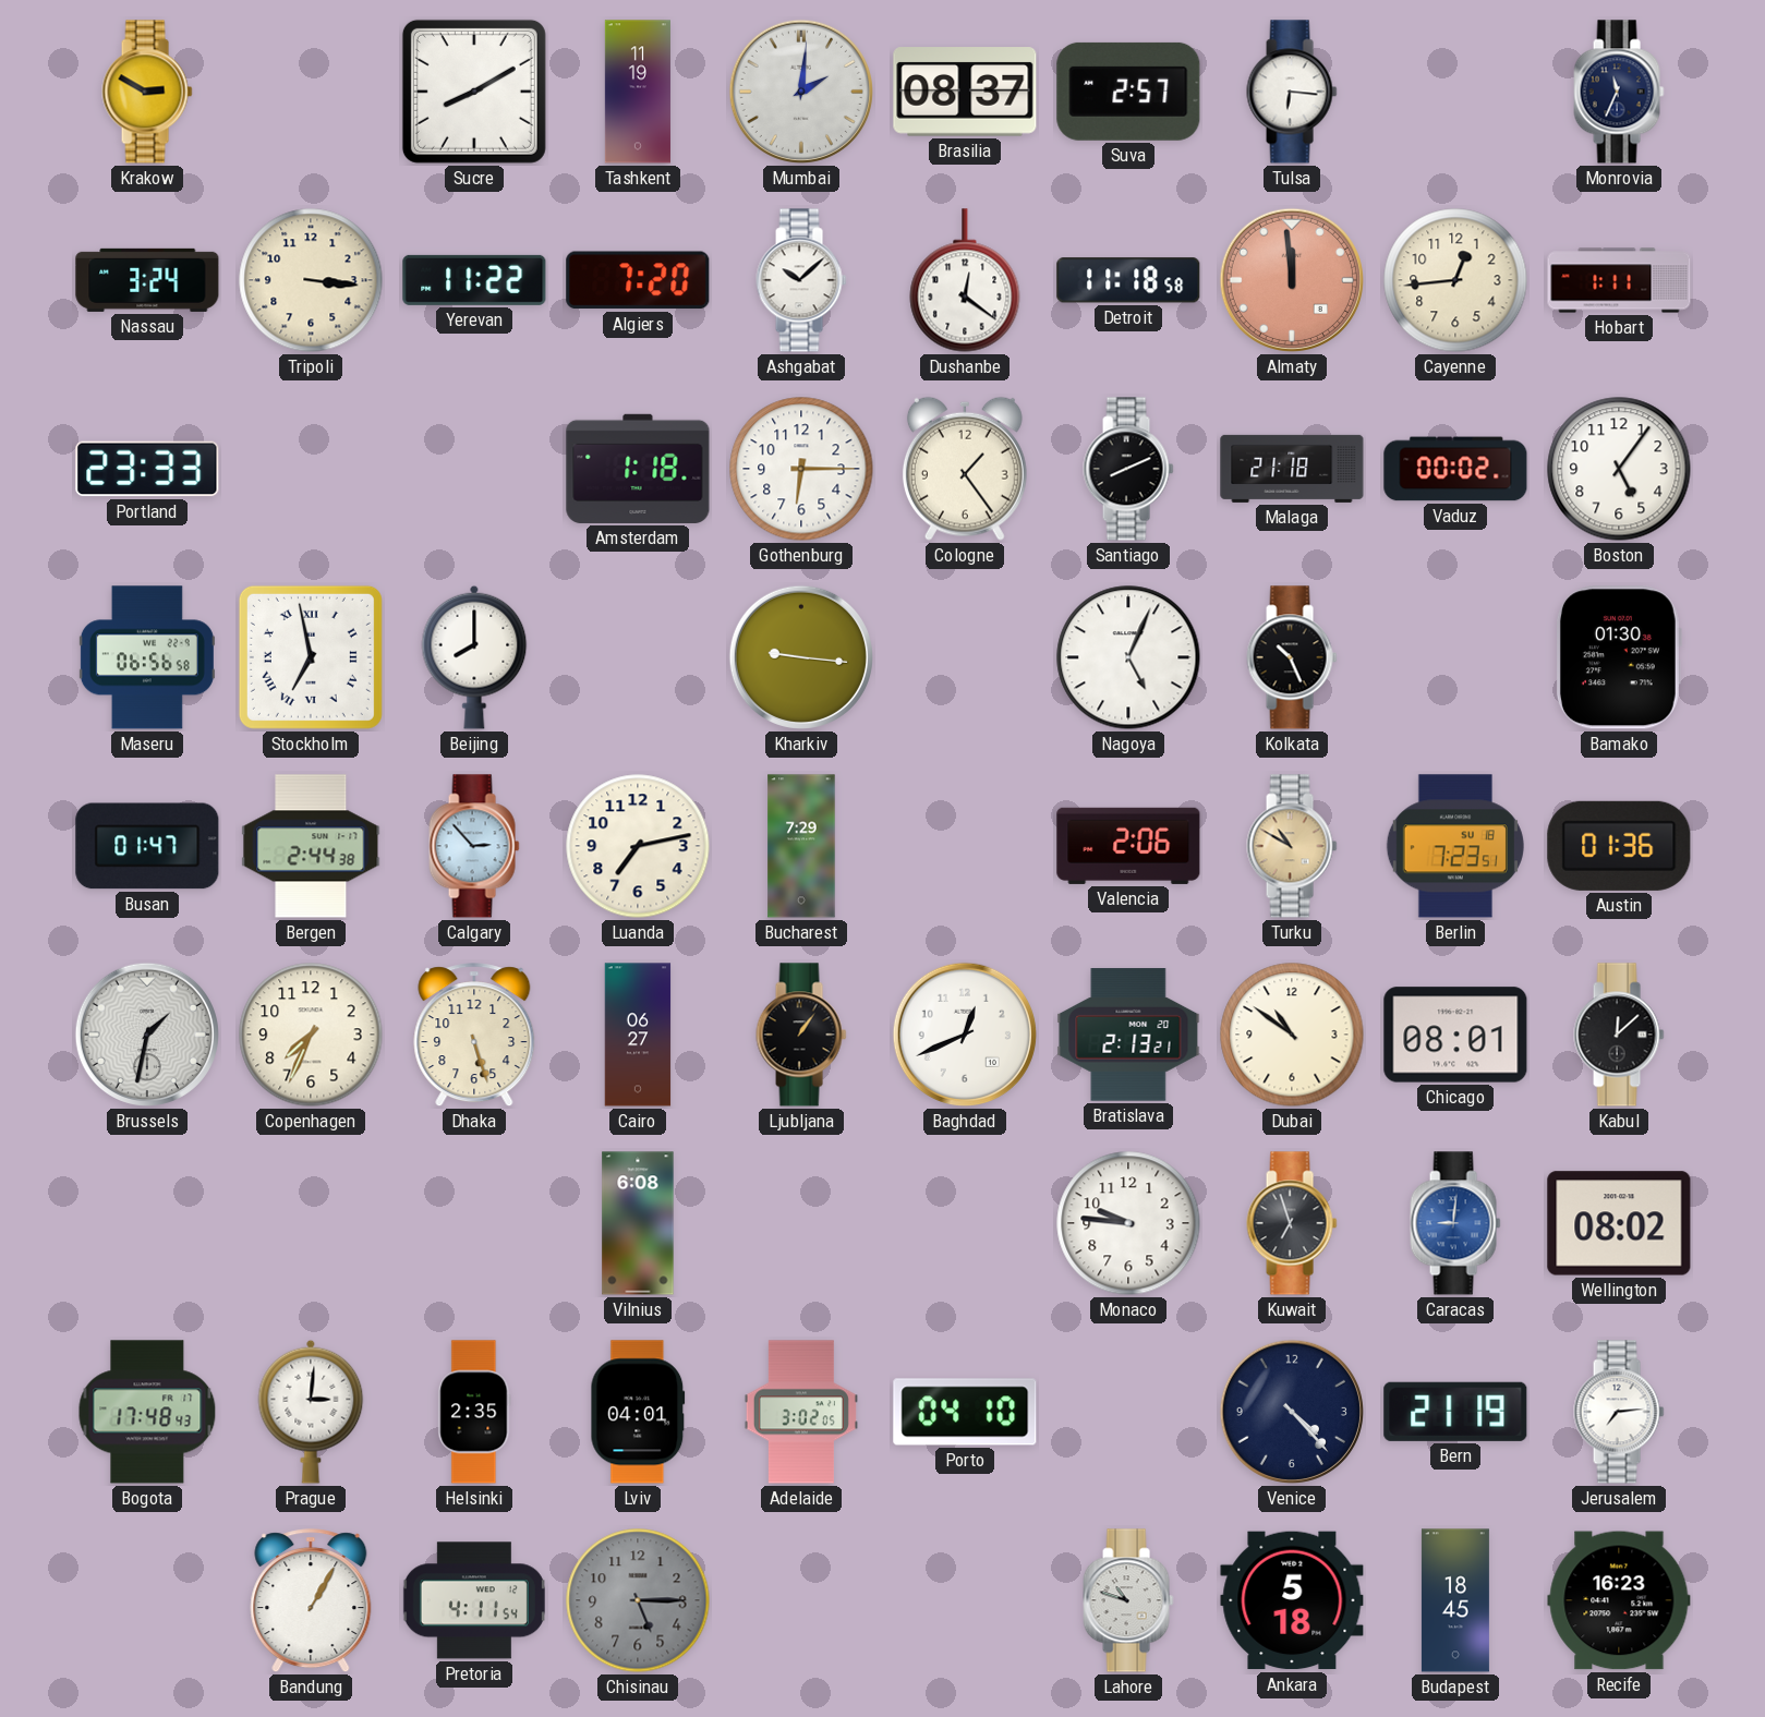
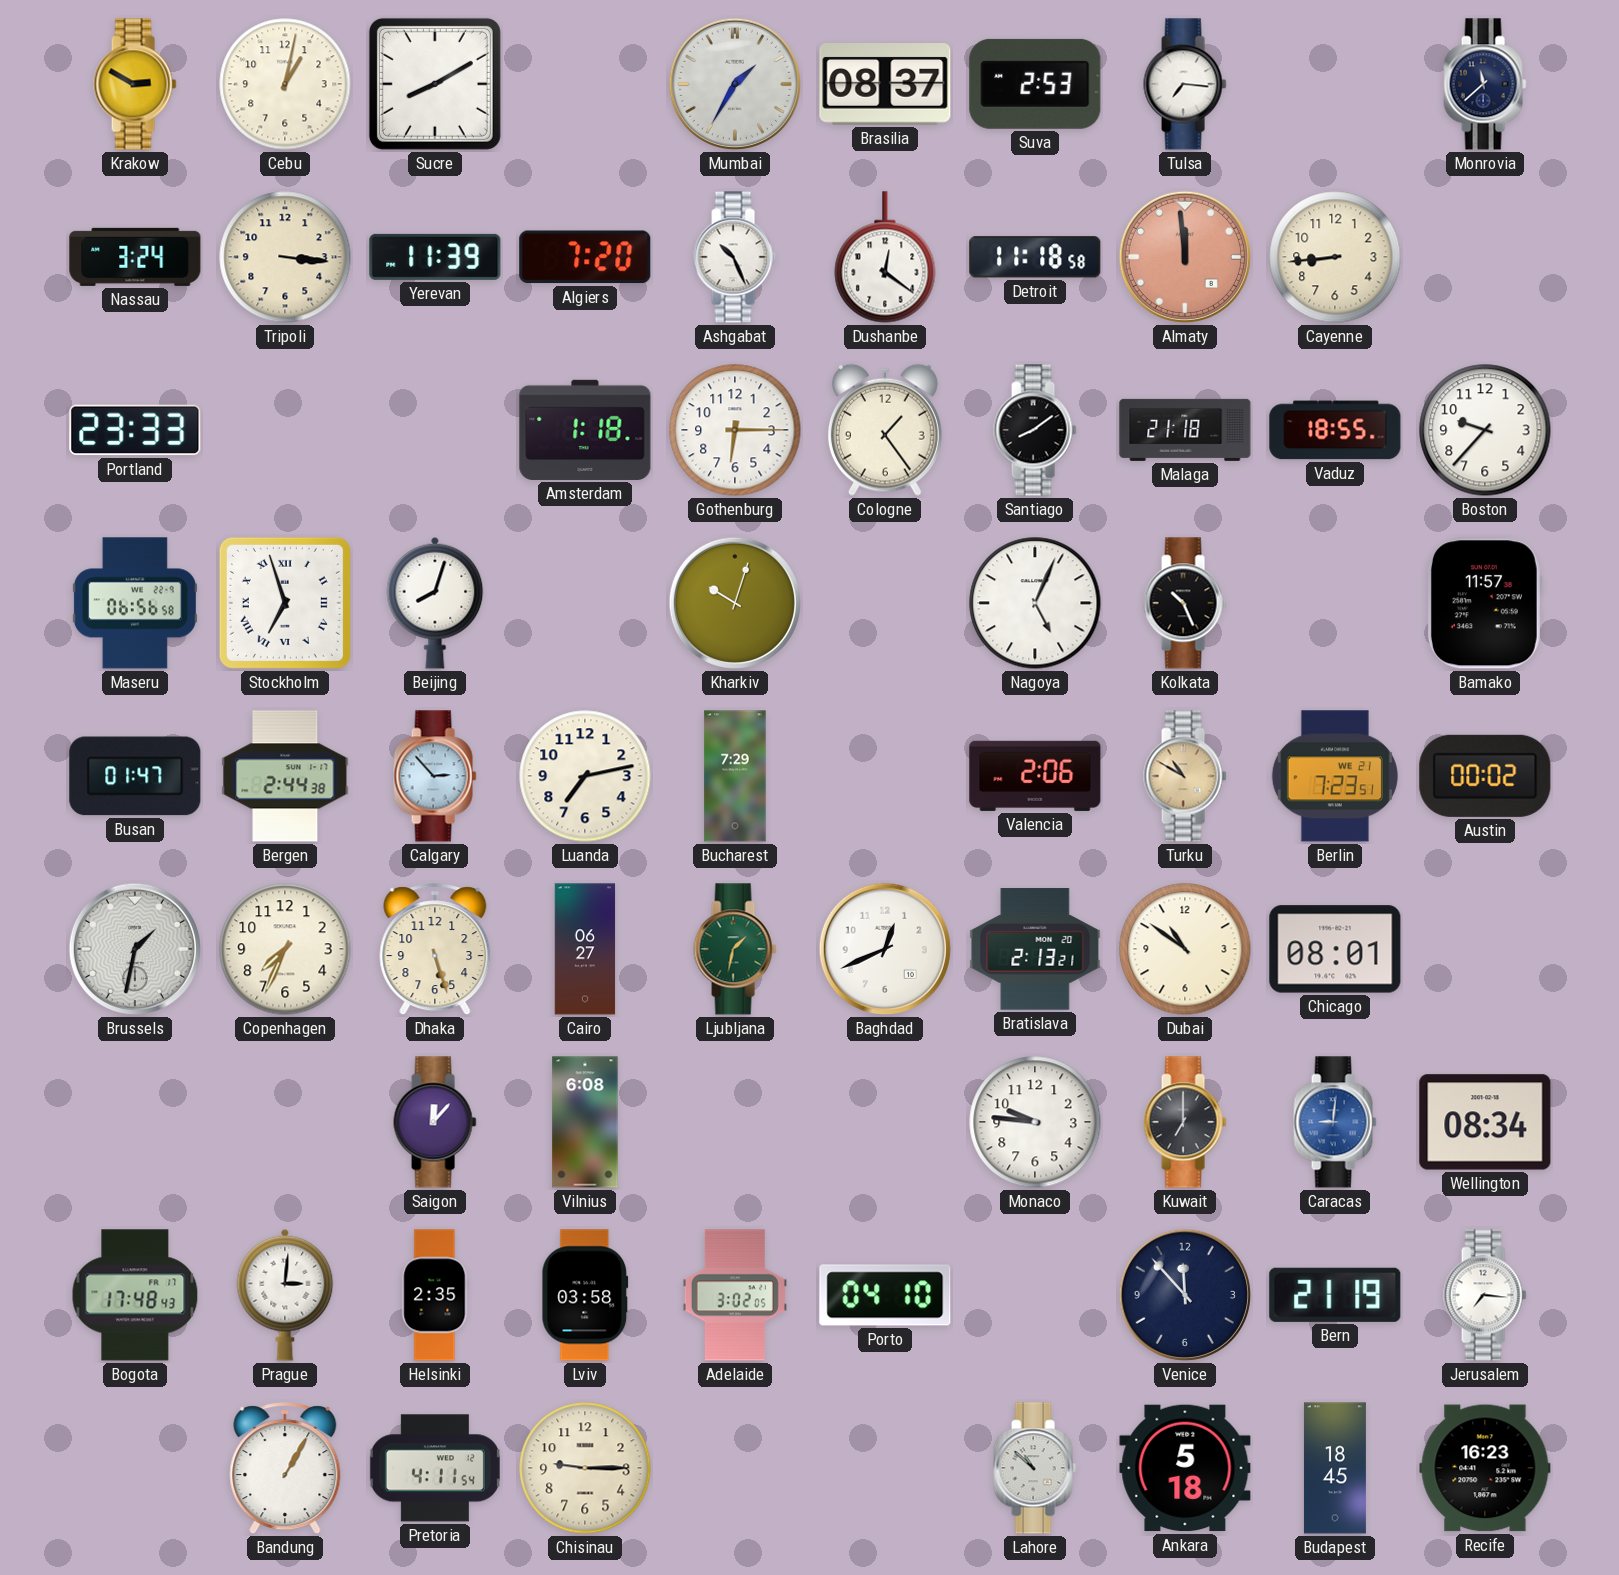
Cebu: none -> 1:02
Tashkent: 11:19 -> none
Mumbai: 2:01 -> 1:35
Suva: 2:57 -> 2:53
Tulsa: 6:16 -> 7:16
Monrovia: 11:34 -> 11:38
Yerevan: 11:22 -> 11:39
Ashgabat: 10:08 -> 10:26
Cayenne: 12:44 -> 8:44
Hobart: 1:11 -> none
Santiago: 8:11 -> 8:09
Vaduz: 00:02 -> 18:55
Boston: 5:06 -> 9:37
Stockholm: 6:58 -> 6:57
Beijing: 8:00 -> 8:03
Kharkiv: 9:16 -> 10:03
Bamako: 01:30 -> 11:57
Berlin date: SU 18 -> WE 21
Austin: 01:36 -> 00:02
Ljubljana: 1:06 -> 1:32
Ljubljana dial: black -> green
Kabul: 12:08 -> none
Saigon: none -> 12:07
Kuwait: 6:57 -> 7:00
Wellington: 08:02 -> 08:34
Lviv: 04:01 -> 03:58
Venice: 4:23 -> 11:53
Jerusalem: 7:14 -> 7:16
Chisinau: 5:15 -> 9:15
Chisinau dial: grey -> cream
Lahore: 10:48 -> 10:52
